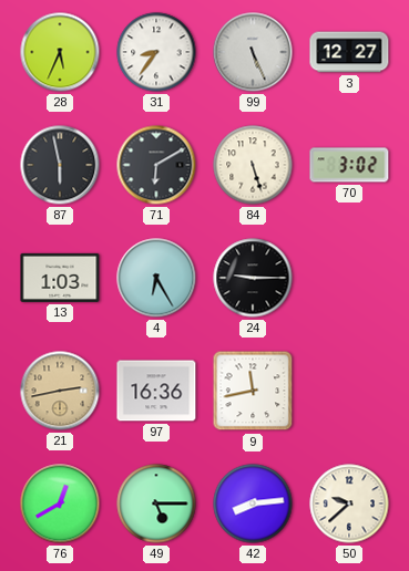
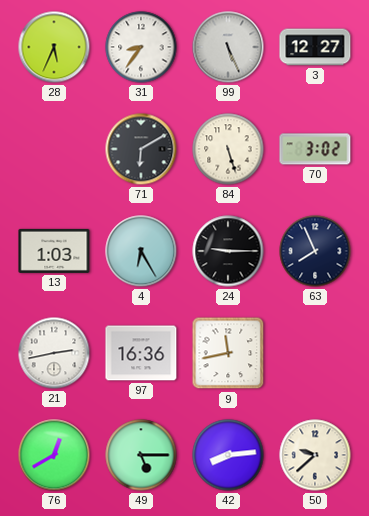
87: 5:58 -> none
63: none -> 7:56
21 dial: champagne -> white
